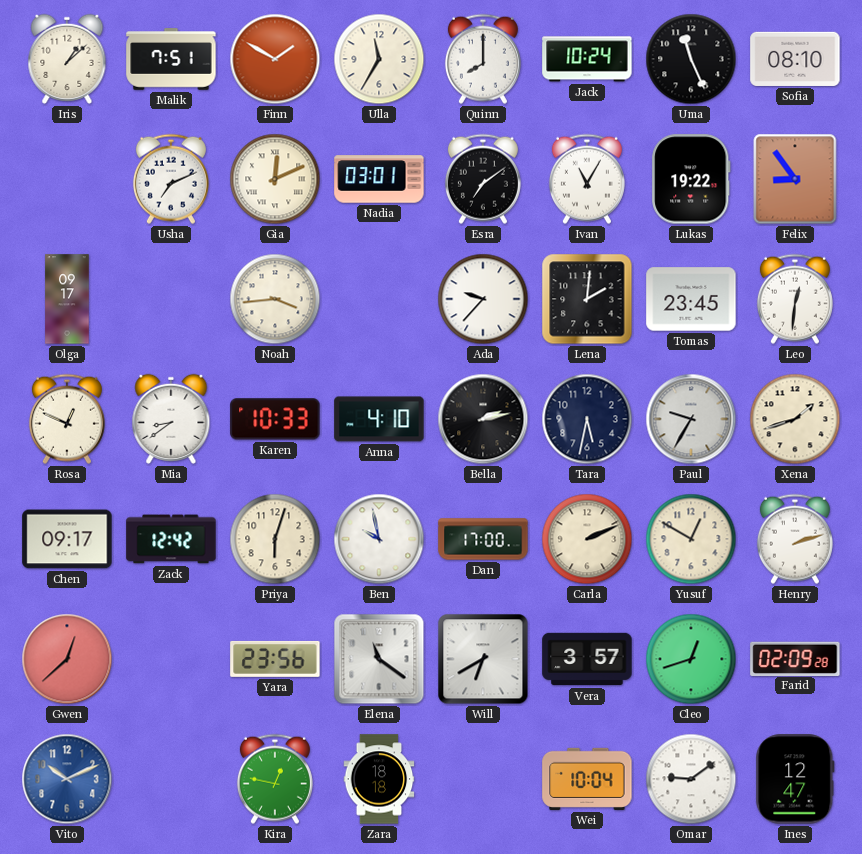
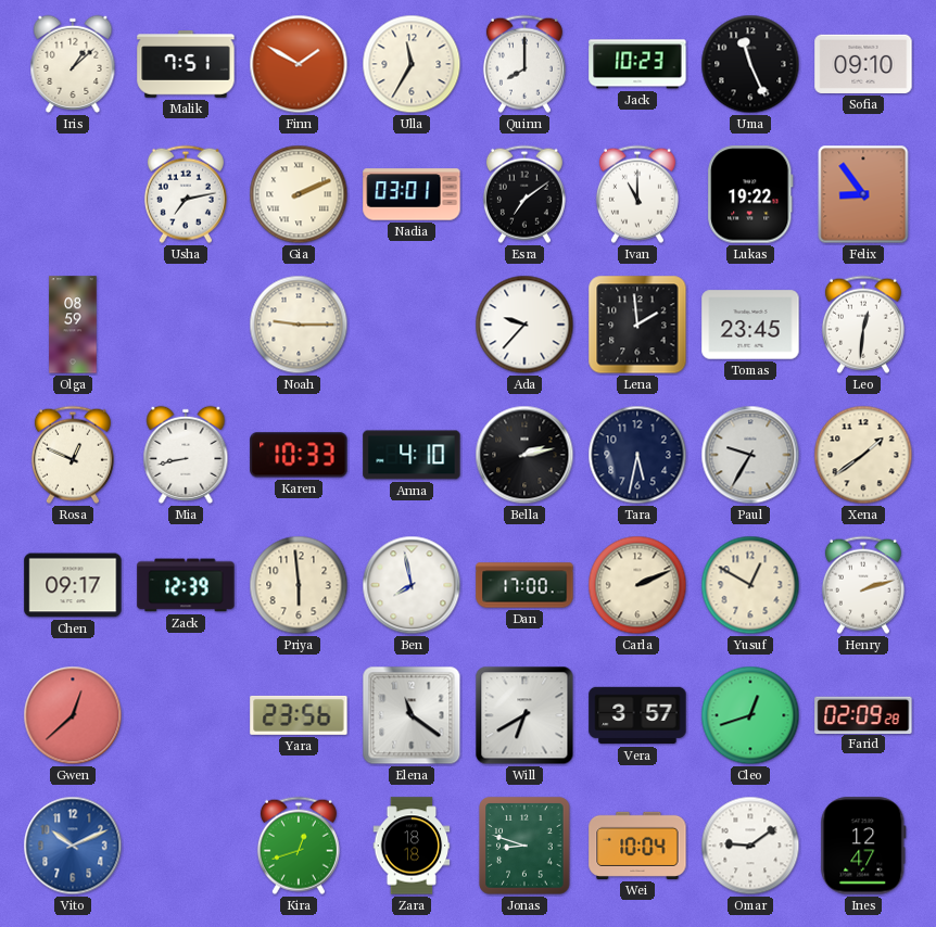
Jack: 10:24 -> 10:23
Sofia: 08:10 -> 09:10
Usha: 7:11 -> 7:13
Gia: 12:11 -> 2:11
Ivan: 11:05 -> 11:00
Olga: 09:17 -> 08:59
Noah: 3:44 -> 9:15
Lena: 2:01 -> 1:59
Mia: 8:39 -> 8:43
Xena: 1:42 -> 1:39
Zack: 12:42 -> 12:39
Priya: 6:03 -> 5:59
Ben: 9:58 -> 7:58
Kira: 12:47 -> 12:42
Jonas: none -> 8:48
